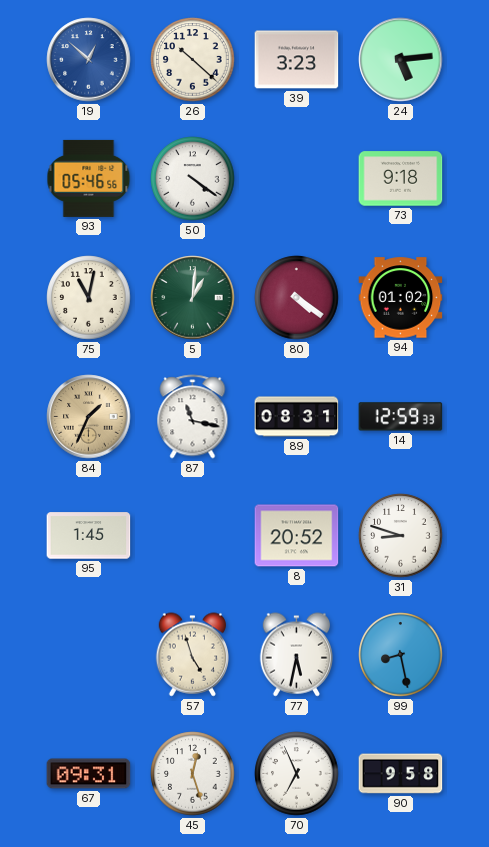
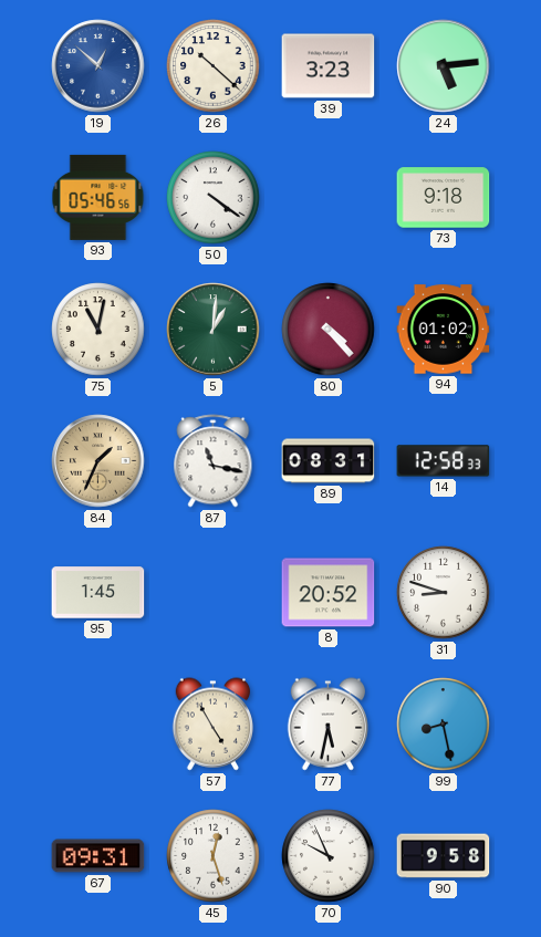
80: 4:21 -> 4:23
14: 12:59 -> 12:58
57: 4:57 -> 4:55
70: 6:56 -> 9:56
